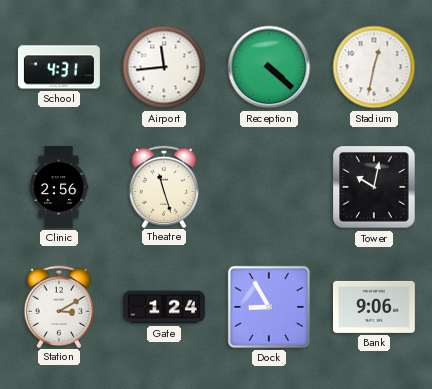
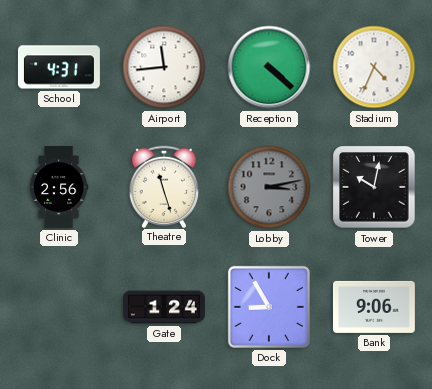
Stadium: 12:32 -> 4:34
Lobby: none -> 3:13
Station: 3:10 -> none
